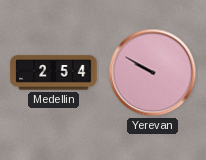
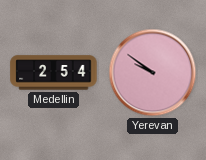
Yerevan: 9:50 -> 9:51
